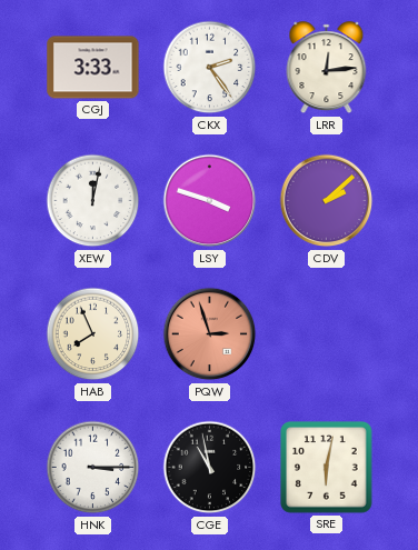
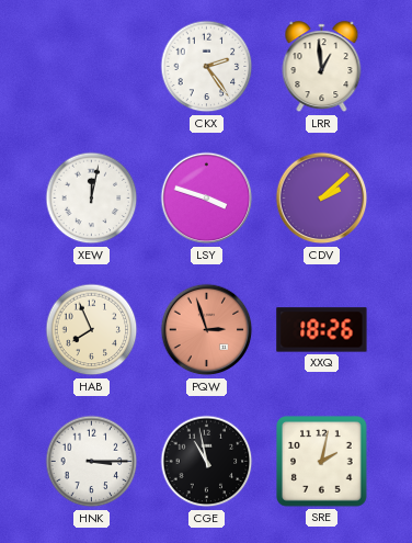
CGJ: 3:33 -> none
LRR: 12:14 -> 12:59
XXQ: none -> 18:26
SRE: 6:02 -> 2:02
